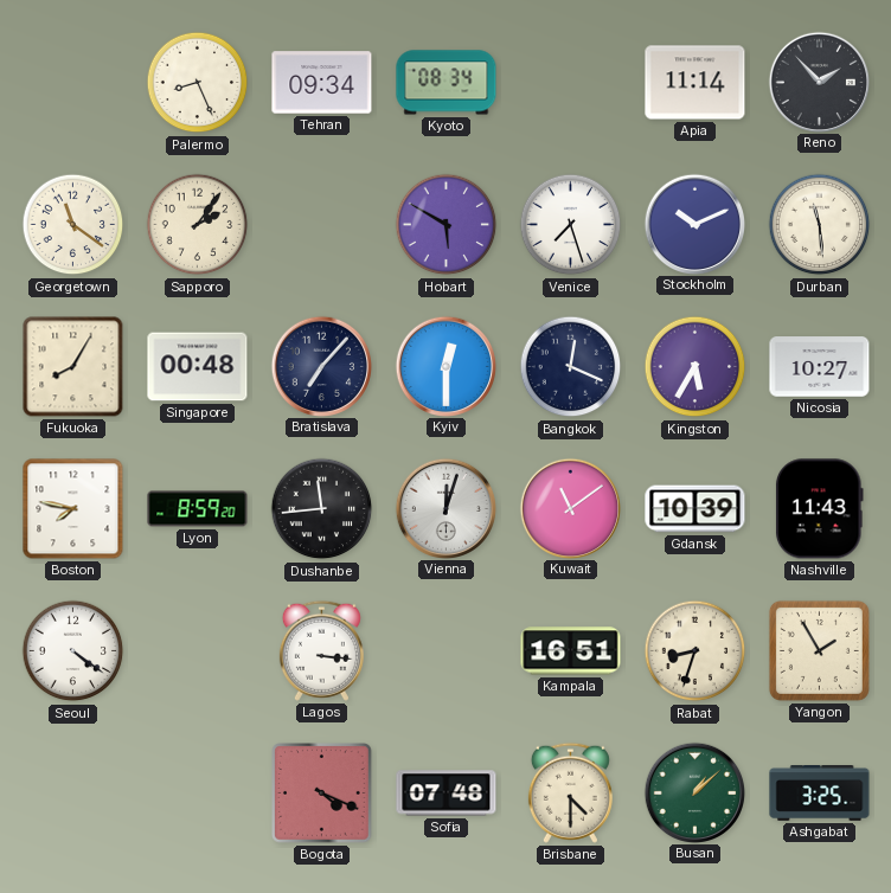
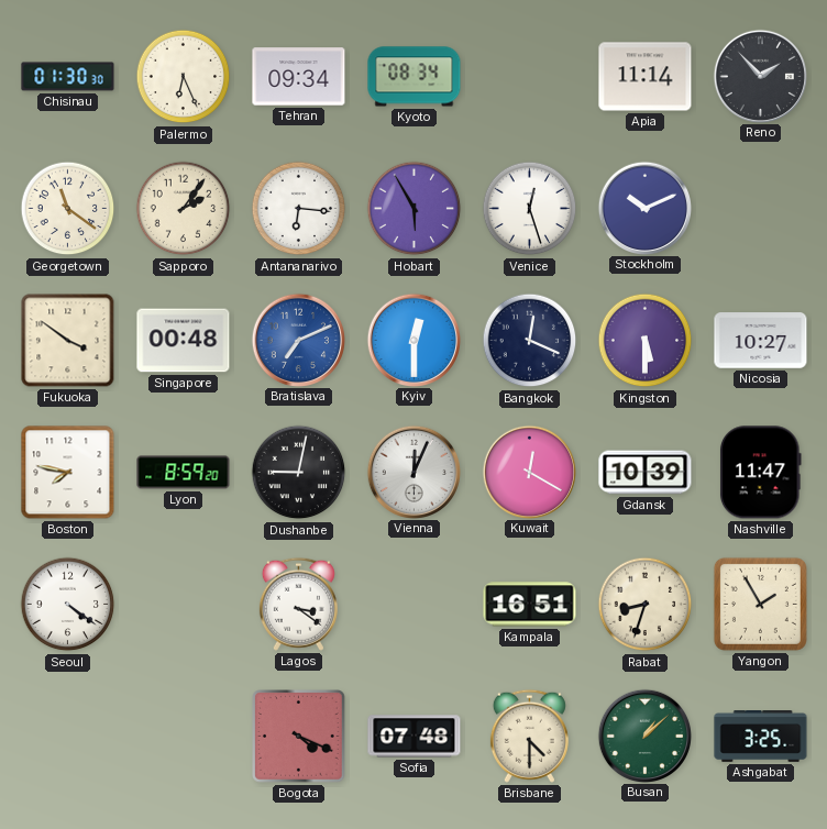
Chisinau: none -> 01:30
Palermo: 8:26 -> 6:26
Antananarivo: none -> 6:16
Hobart: 5:50 -> 5:55
Venice: 7:27 -> 12:27
Durban: 11:29 -> none
Fukuoka: 8:05 -> 3:51
Bratislava: 7:07 -> 7:11
Bratislava dial: navy -> blue
Kingston: 5:35 -> 5:30
Dushanbe: 11:44 -> 9:02
Vienna: 12:03 -> 12:04
Kuwait: 11:09 -> 12:20
Nashville: 11:43 -> 11:47
Lagos: 3:16 -> 3:21
